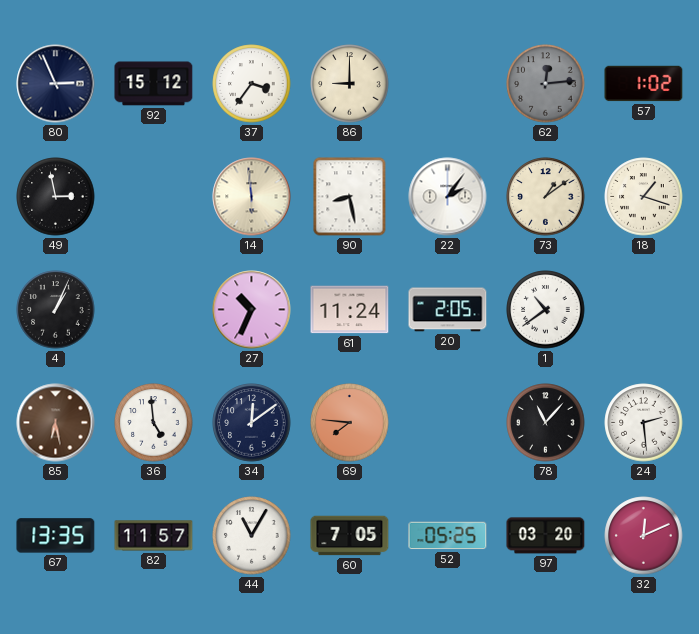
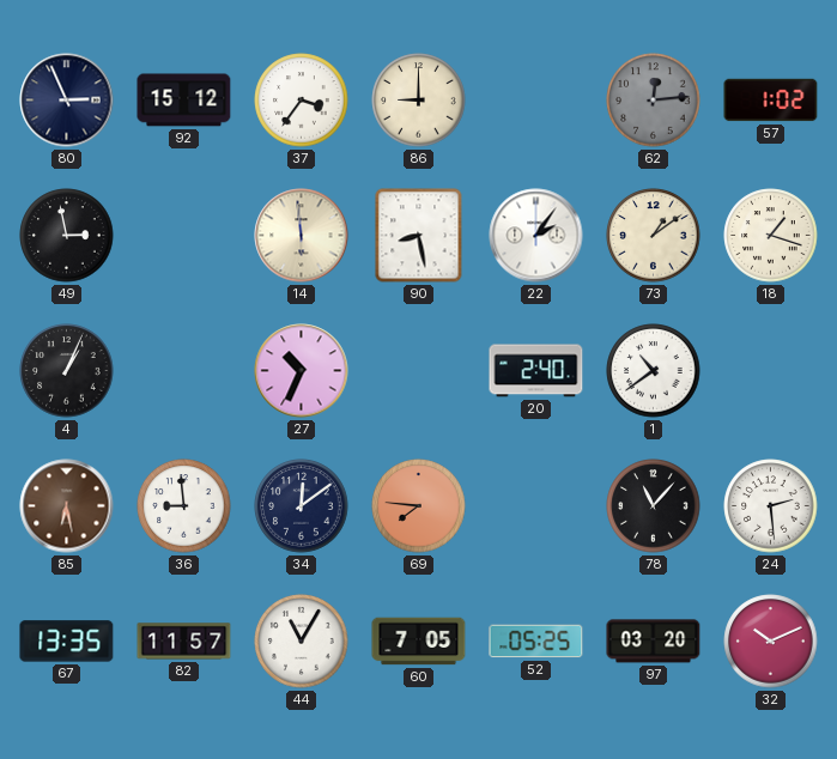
61: 11:24 -> none
20: 2:05 -> 2:40
36: 4:59 -> 8:59
32: 12:11 -> 10:11
